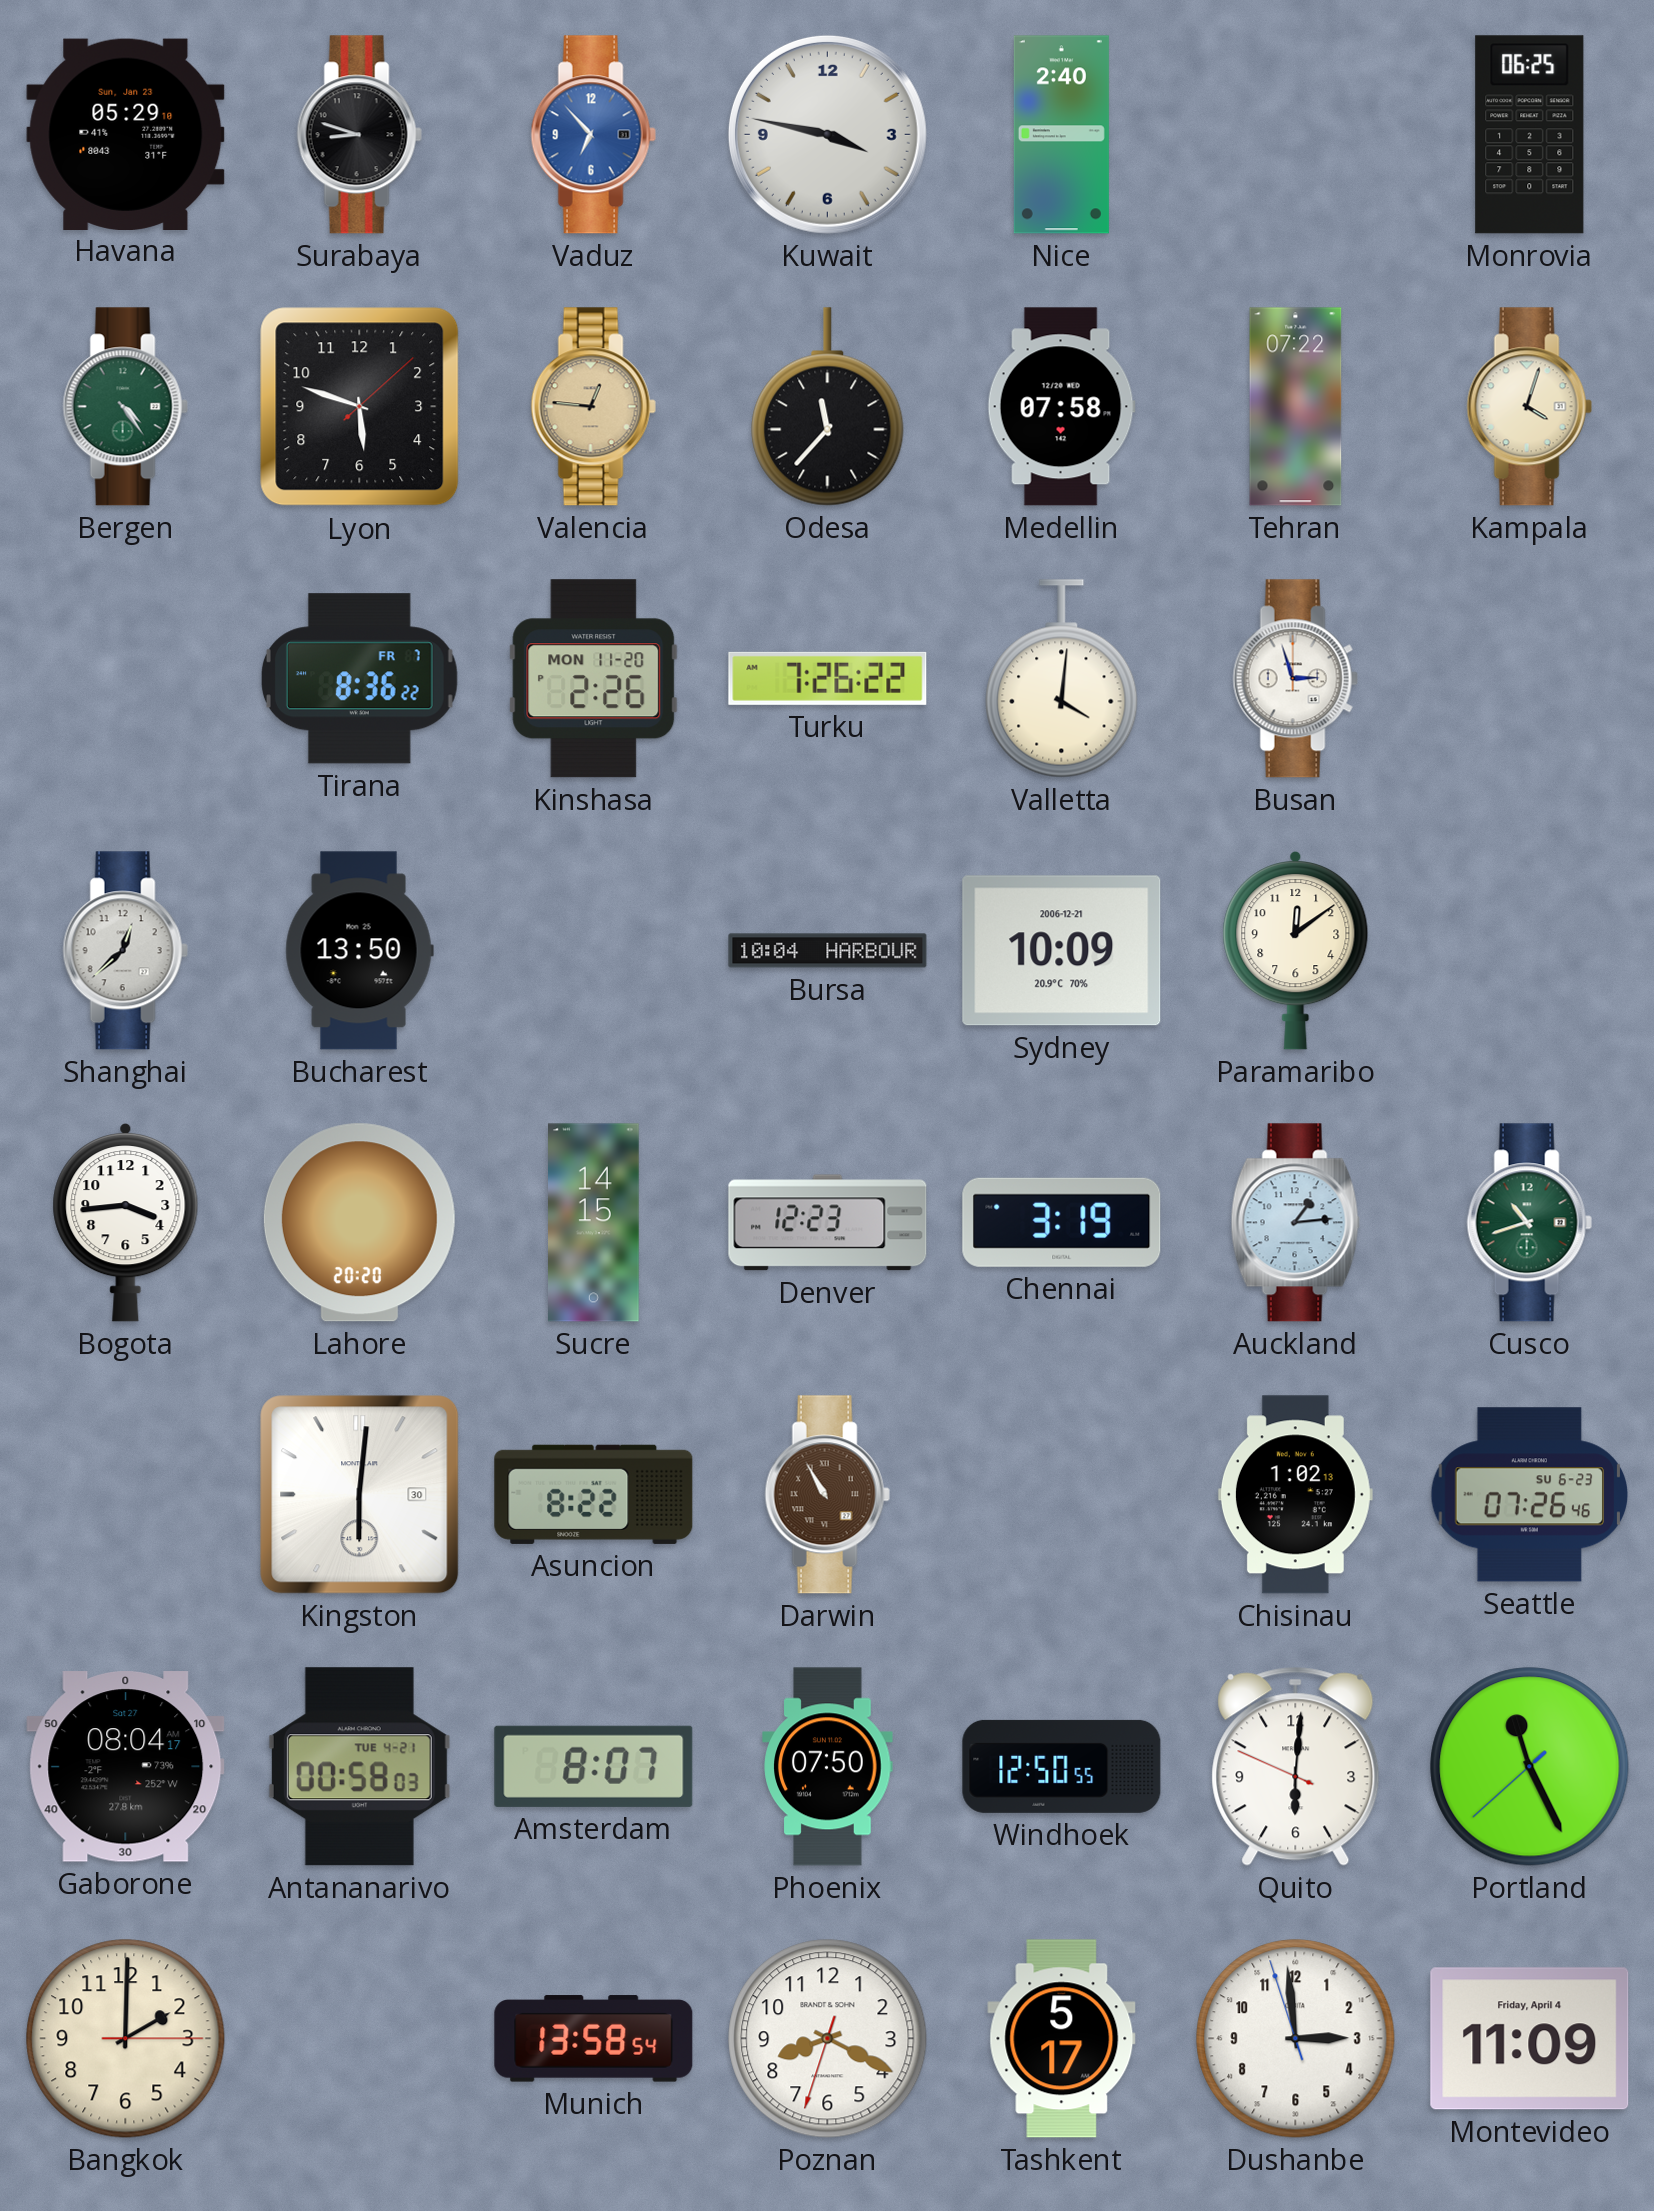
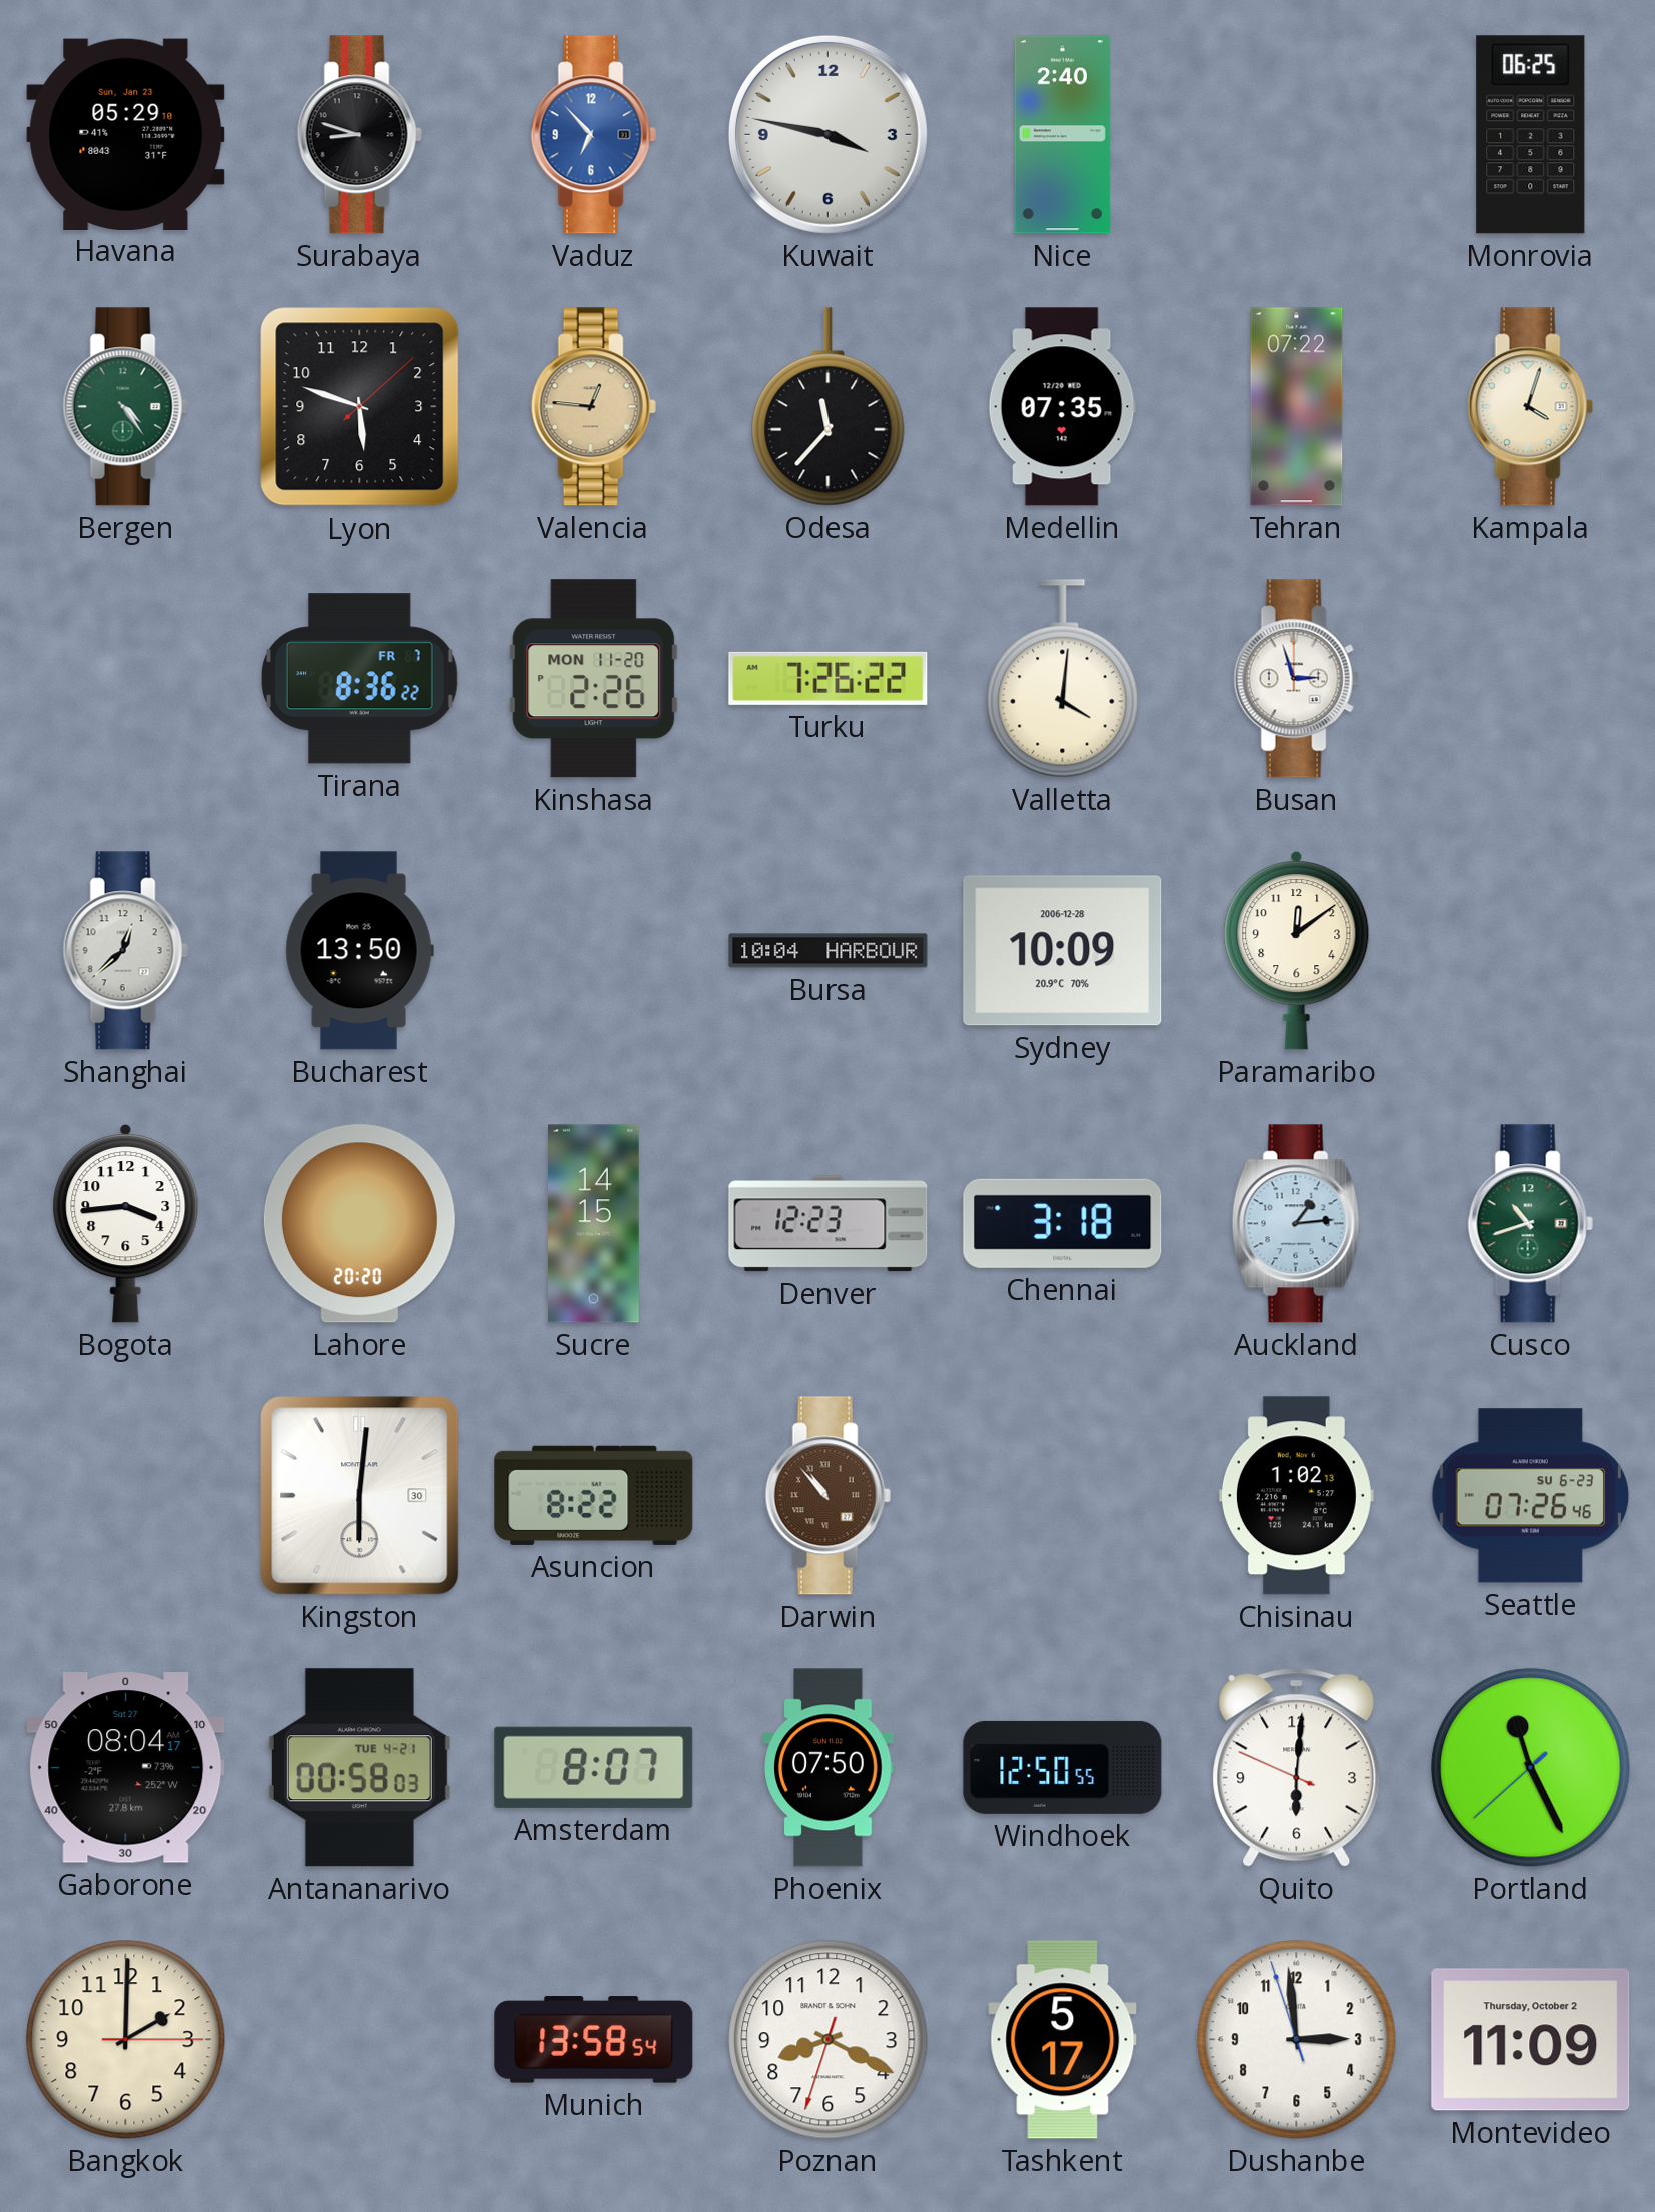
Medellin: 07:58 -> 07:35
Sydney date: 2006-12-21 -> 2006-12-28
Chennai: 3:19 -> 3:18
Darwin: 10:55 -> 10:53
Montevideo date: Friday, April 4 -> Thursday, October 2
